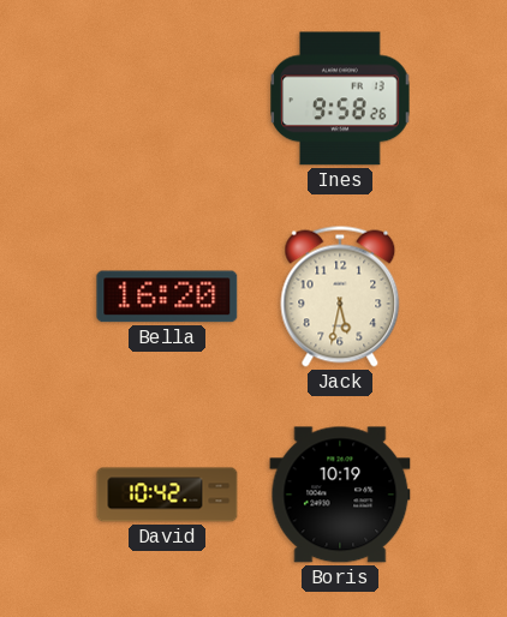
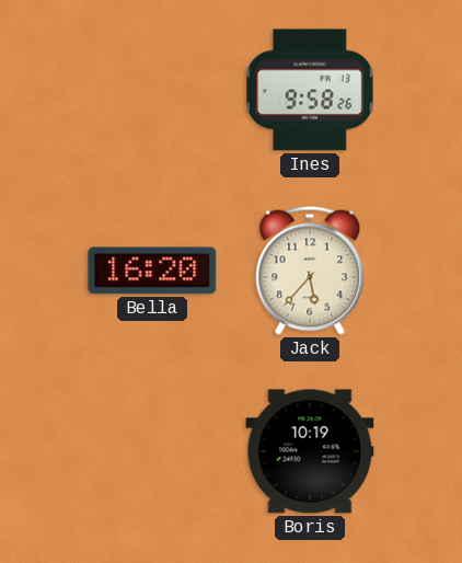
Jack: 5:32 -> 5:37
David: 10:42 -> none
